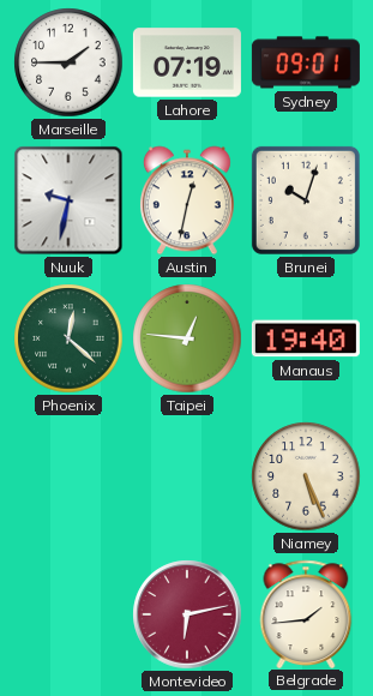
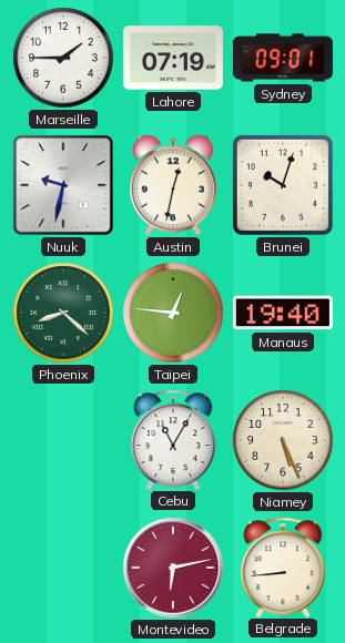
Phoenix: 12:22 -> 8:22
Cebu: none -> 11:05
Belgrade: 1:44 -> 8:44
